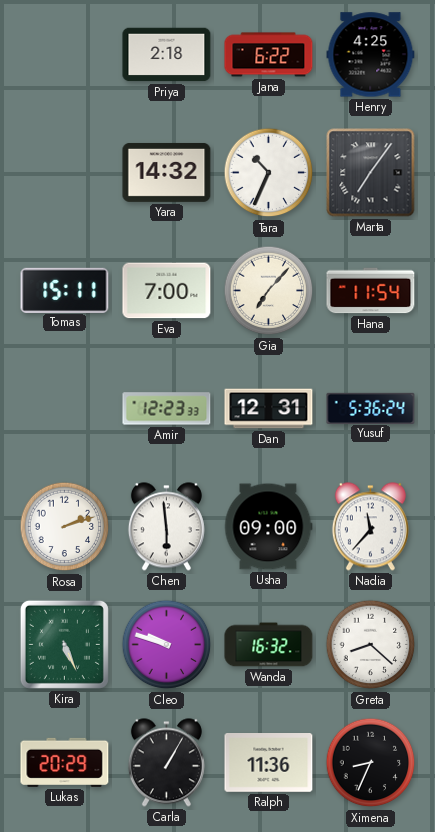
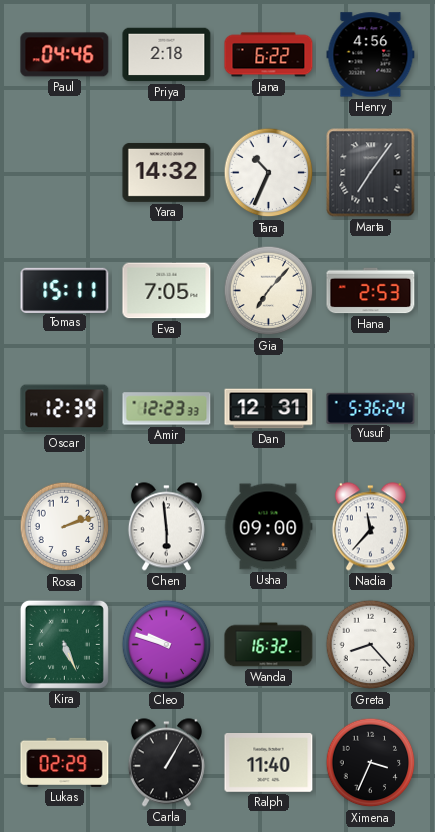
Paul: none -> 04:46
Henry: 4:25 -> 4:56
Eva: 7:00 -> 7:05
Hana: 11:54 -> 2:53
Oscar: none -> 12:39
Greta: 8:22 -> 8:23
Lukas: 20:29 -> 02:29
Ralph: 11:36 -> 11:40
Ximena: 8:34 -> 3:34
